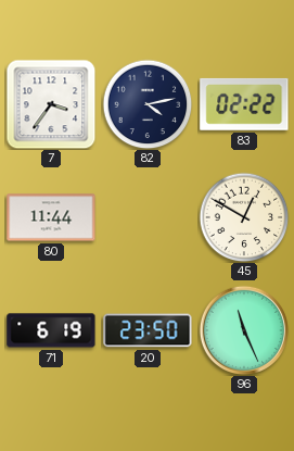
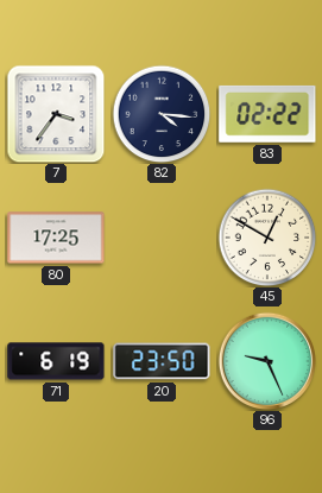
82: 4:13 -> 4:16
80: 11:44 -> 17:25
96: 11:26 -> 9:26
